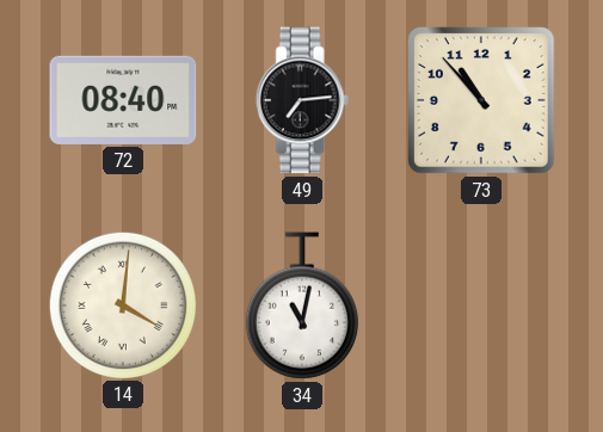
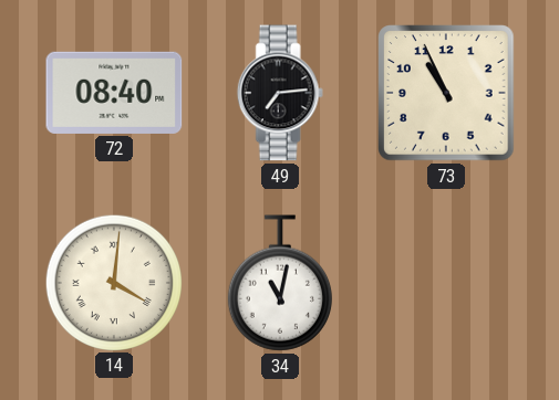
73: 10:53 -> 10:56
